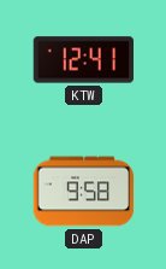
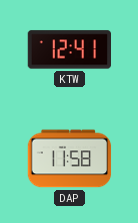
DAP: 9:58 -> 11:58
